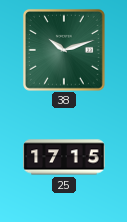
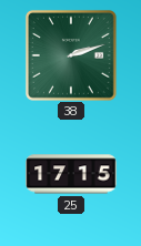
38: 10:12 -> 2:12
